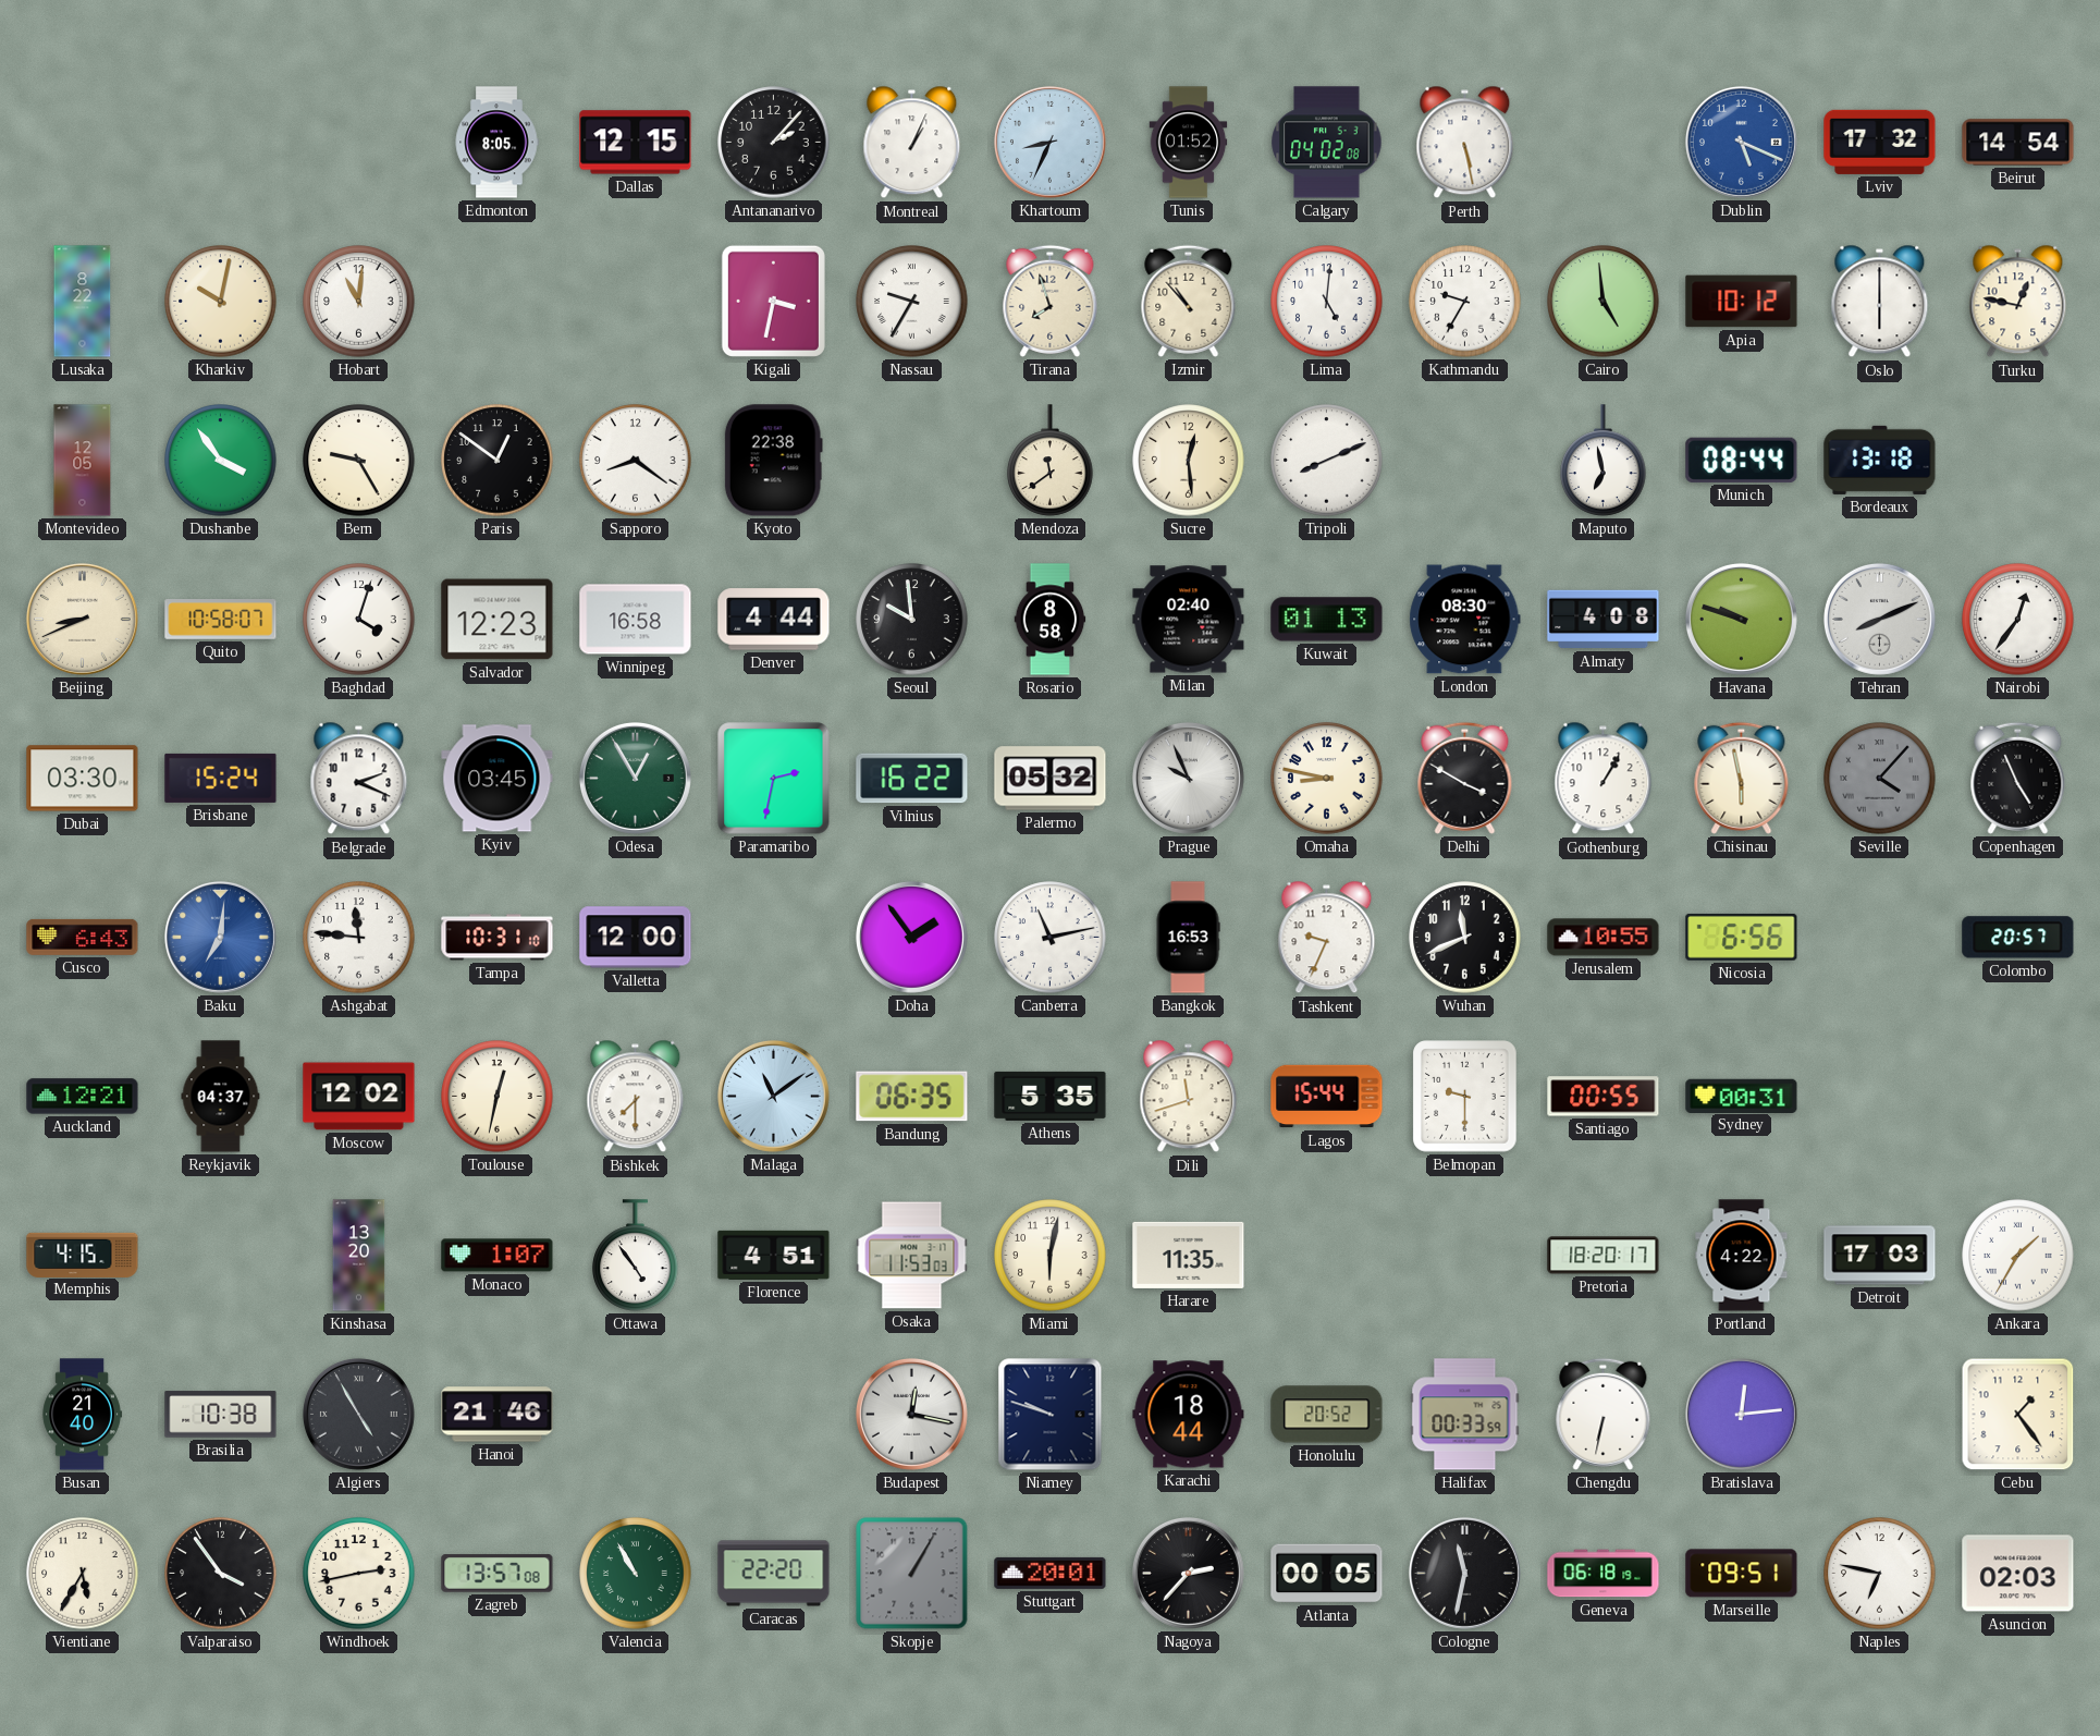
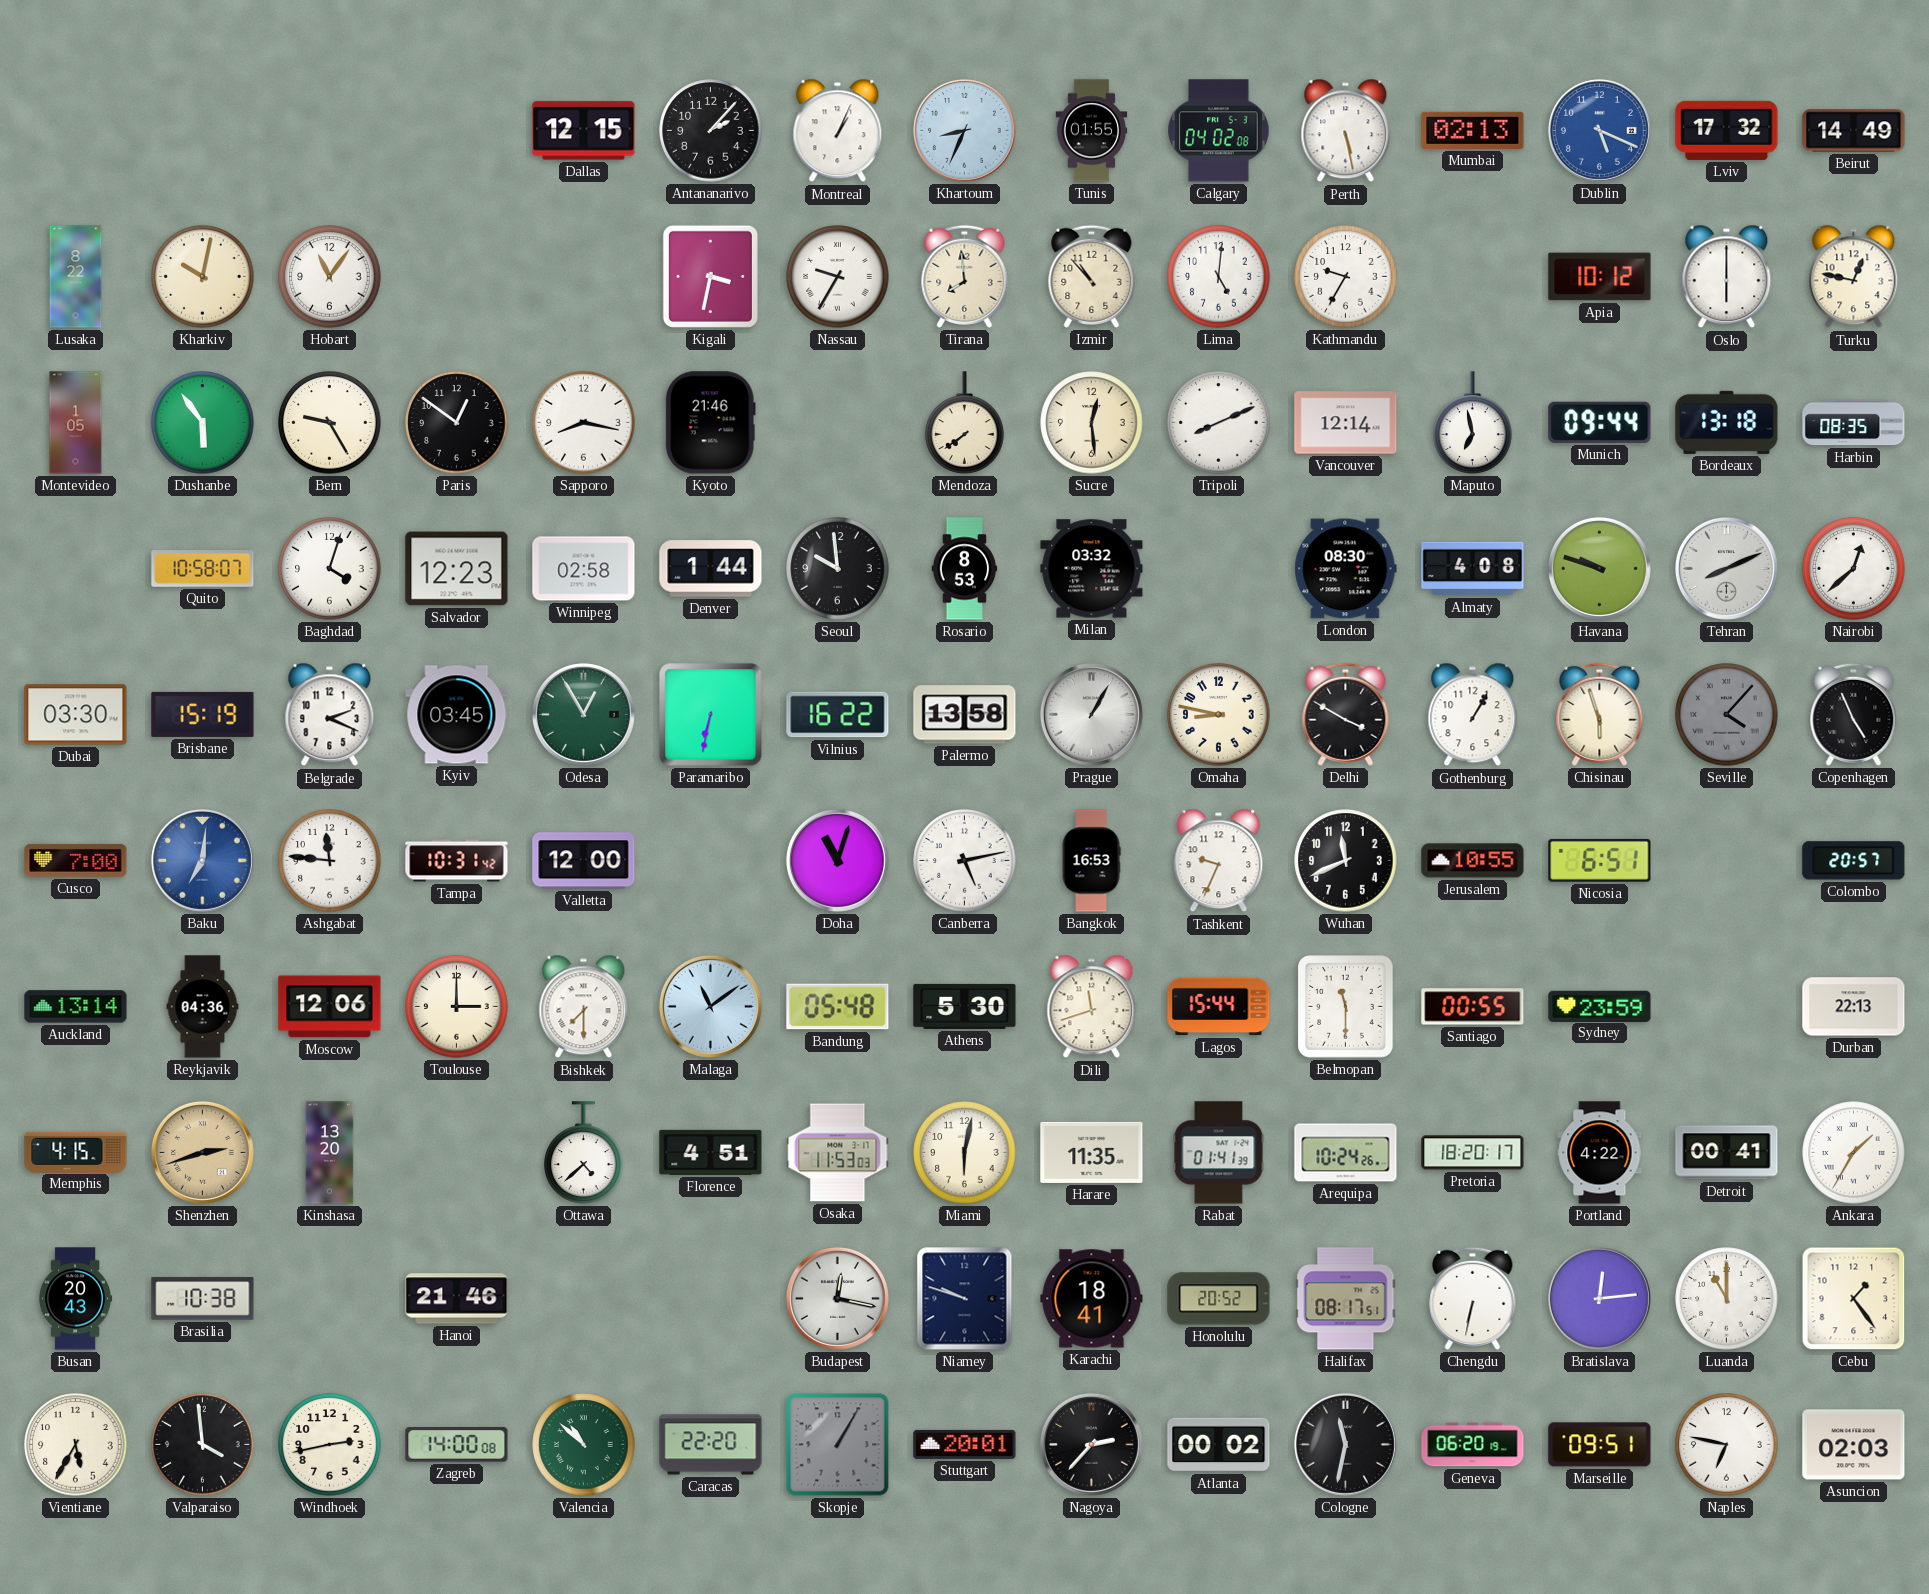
Edmonton: 8:05 -> none
Tunis: 01:52 -> 01:55
Mumbai: none -> 02:13
Beirut: 14:54 -> 14:49
Hobart: 11:01 -> 11:06
Tirana: 7:57 -> 7:59
Cairo: 4:59 -> none
Montevideo: 12:05 -> 1:05
Dushanbe: 3:54 -> 5:54
Sapporo: 8:21 -> 8:17
Kyoto: 22:38 -> 21:46
Mendoza: 11:39 -> 7:39
Vancouver: none -> 12:14
Munich: 08:44 -> 09:44
Harbin: none -> 08:35
Beijing: 8:41 -> none
Winnipeg: 16:58 -> 02:58
Denver: 4:44 -> 1:44
Rosario: 8:58 -> 8:53
Milan: 02:40 -> 03:32
Kuwait: 01:13 -> none
Nairobi: 12:36 -> 12:38
Brisbane: 15:24 -> 15:19
Paramaribo: 2:32 -> 6:32
Palermo: 05:32 -> 13:58
Prague: 9:56 -> 1:05
Chisinau: 5:58 -> 5:57
Cusco: 6:43 -> 7:00
Tampa: 10:31:10 -> 10:31:42
Doha: 1:54 -> 11:03
Canberra: 11:13 -> 5:13
Nicosia: 6:56 -> 6:51
Auckland: 12:21 -> 13:14
Reykjavik: 04:37 -> 04:36
Moscow: 12:02 -> 12:06
Toulouse: 12:32 -> 3:00
Bandung: 06:35 -> 05:48
Athens: 5:35 -> 5:30
Belmopan: 9:30 -> 11:30
Sydney: 00:31 -> 23:59
Durban: none -> 22:13
Shenzhen: none -> 2:42
Monaco: 1:07 -> none
Ottawa: 4:54 -> 4:38
Rabat: none -> 01:41
Arequipa: none -> 10:24
Detroit: 17:03 -> 00:41
Busan: 21:40 -> 20:43
Algiers: 4:55 -> none
Karachi: 18:44 -> 18:41
Halifax: 00:33 -> 08:17
Luanda: none -> 11:00
Valparaiso: 3:54 -> 3:59
Zagreb: 13:57 -> 14:00
Valencia: 10:55 -> 10:52
Atlanta: 00:05 -> 00:02
Geneva: 06:18 -> 06:20
